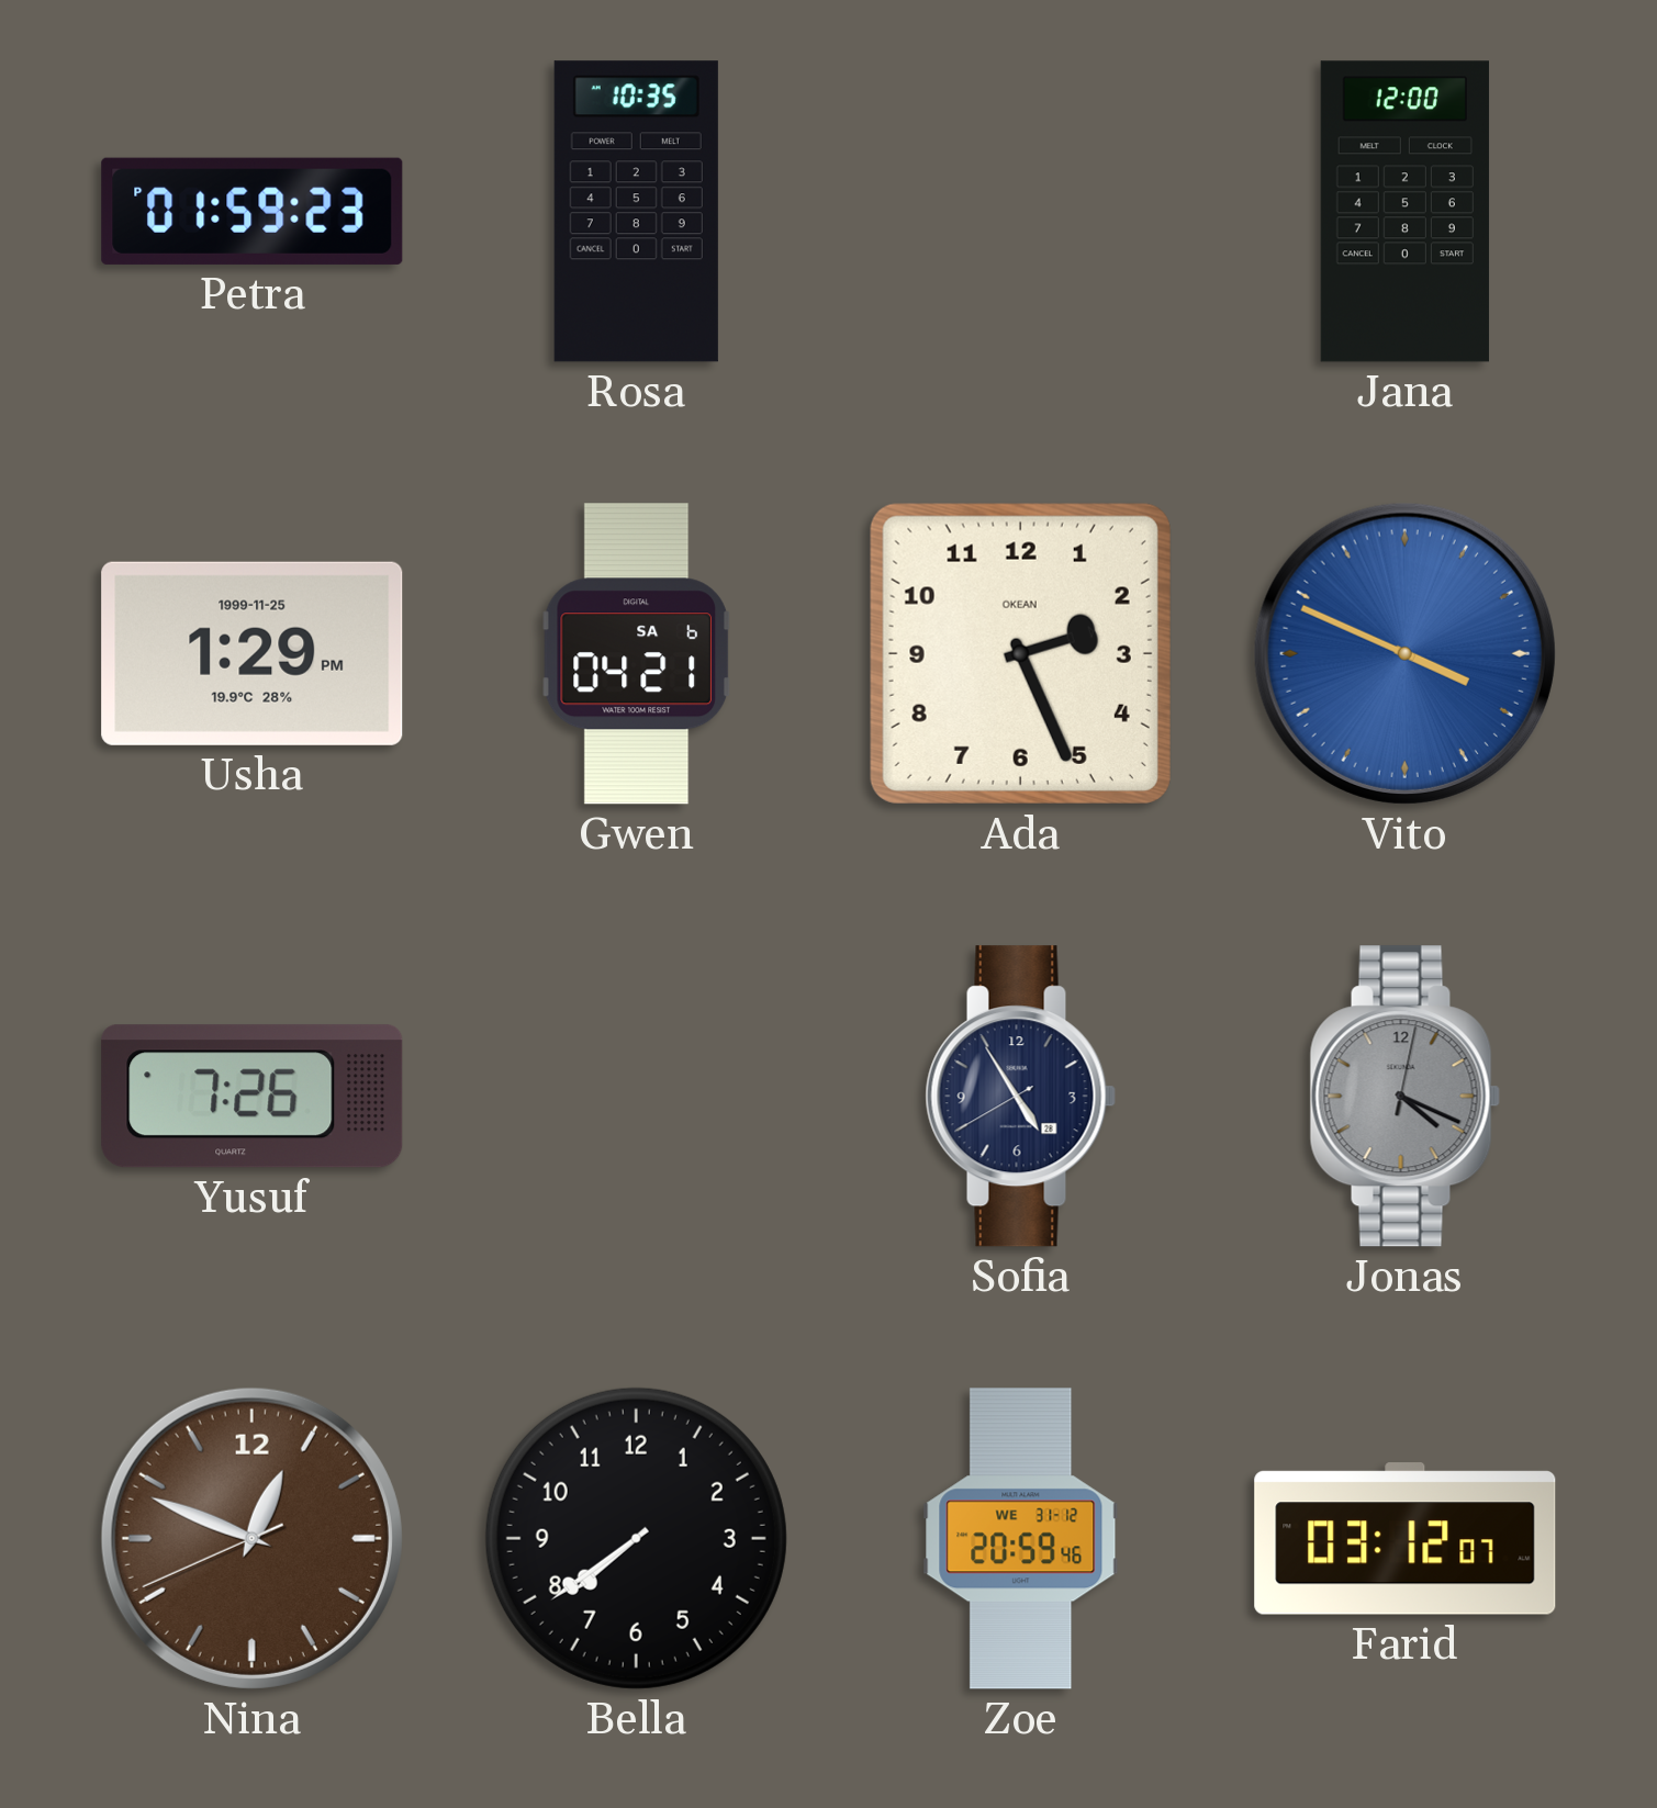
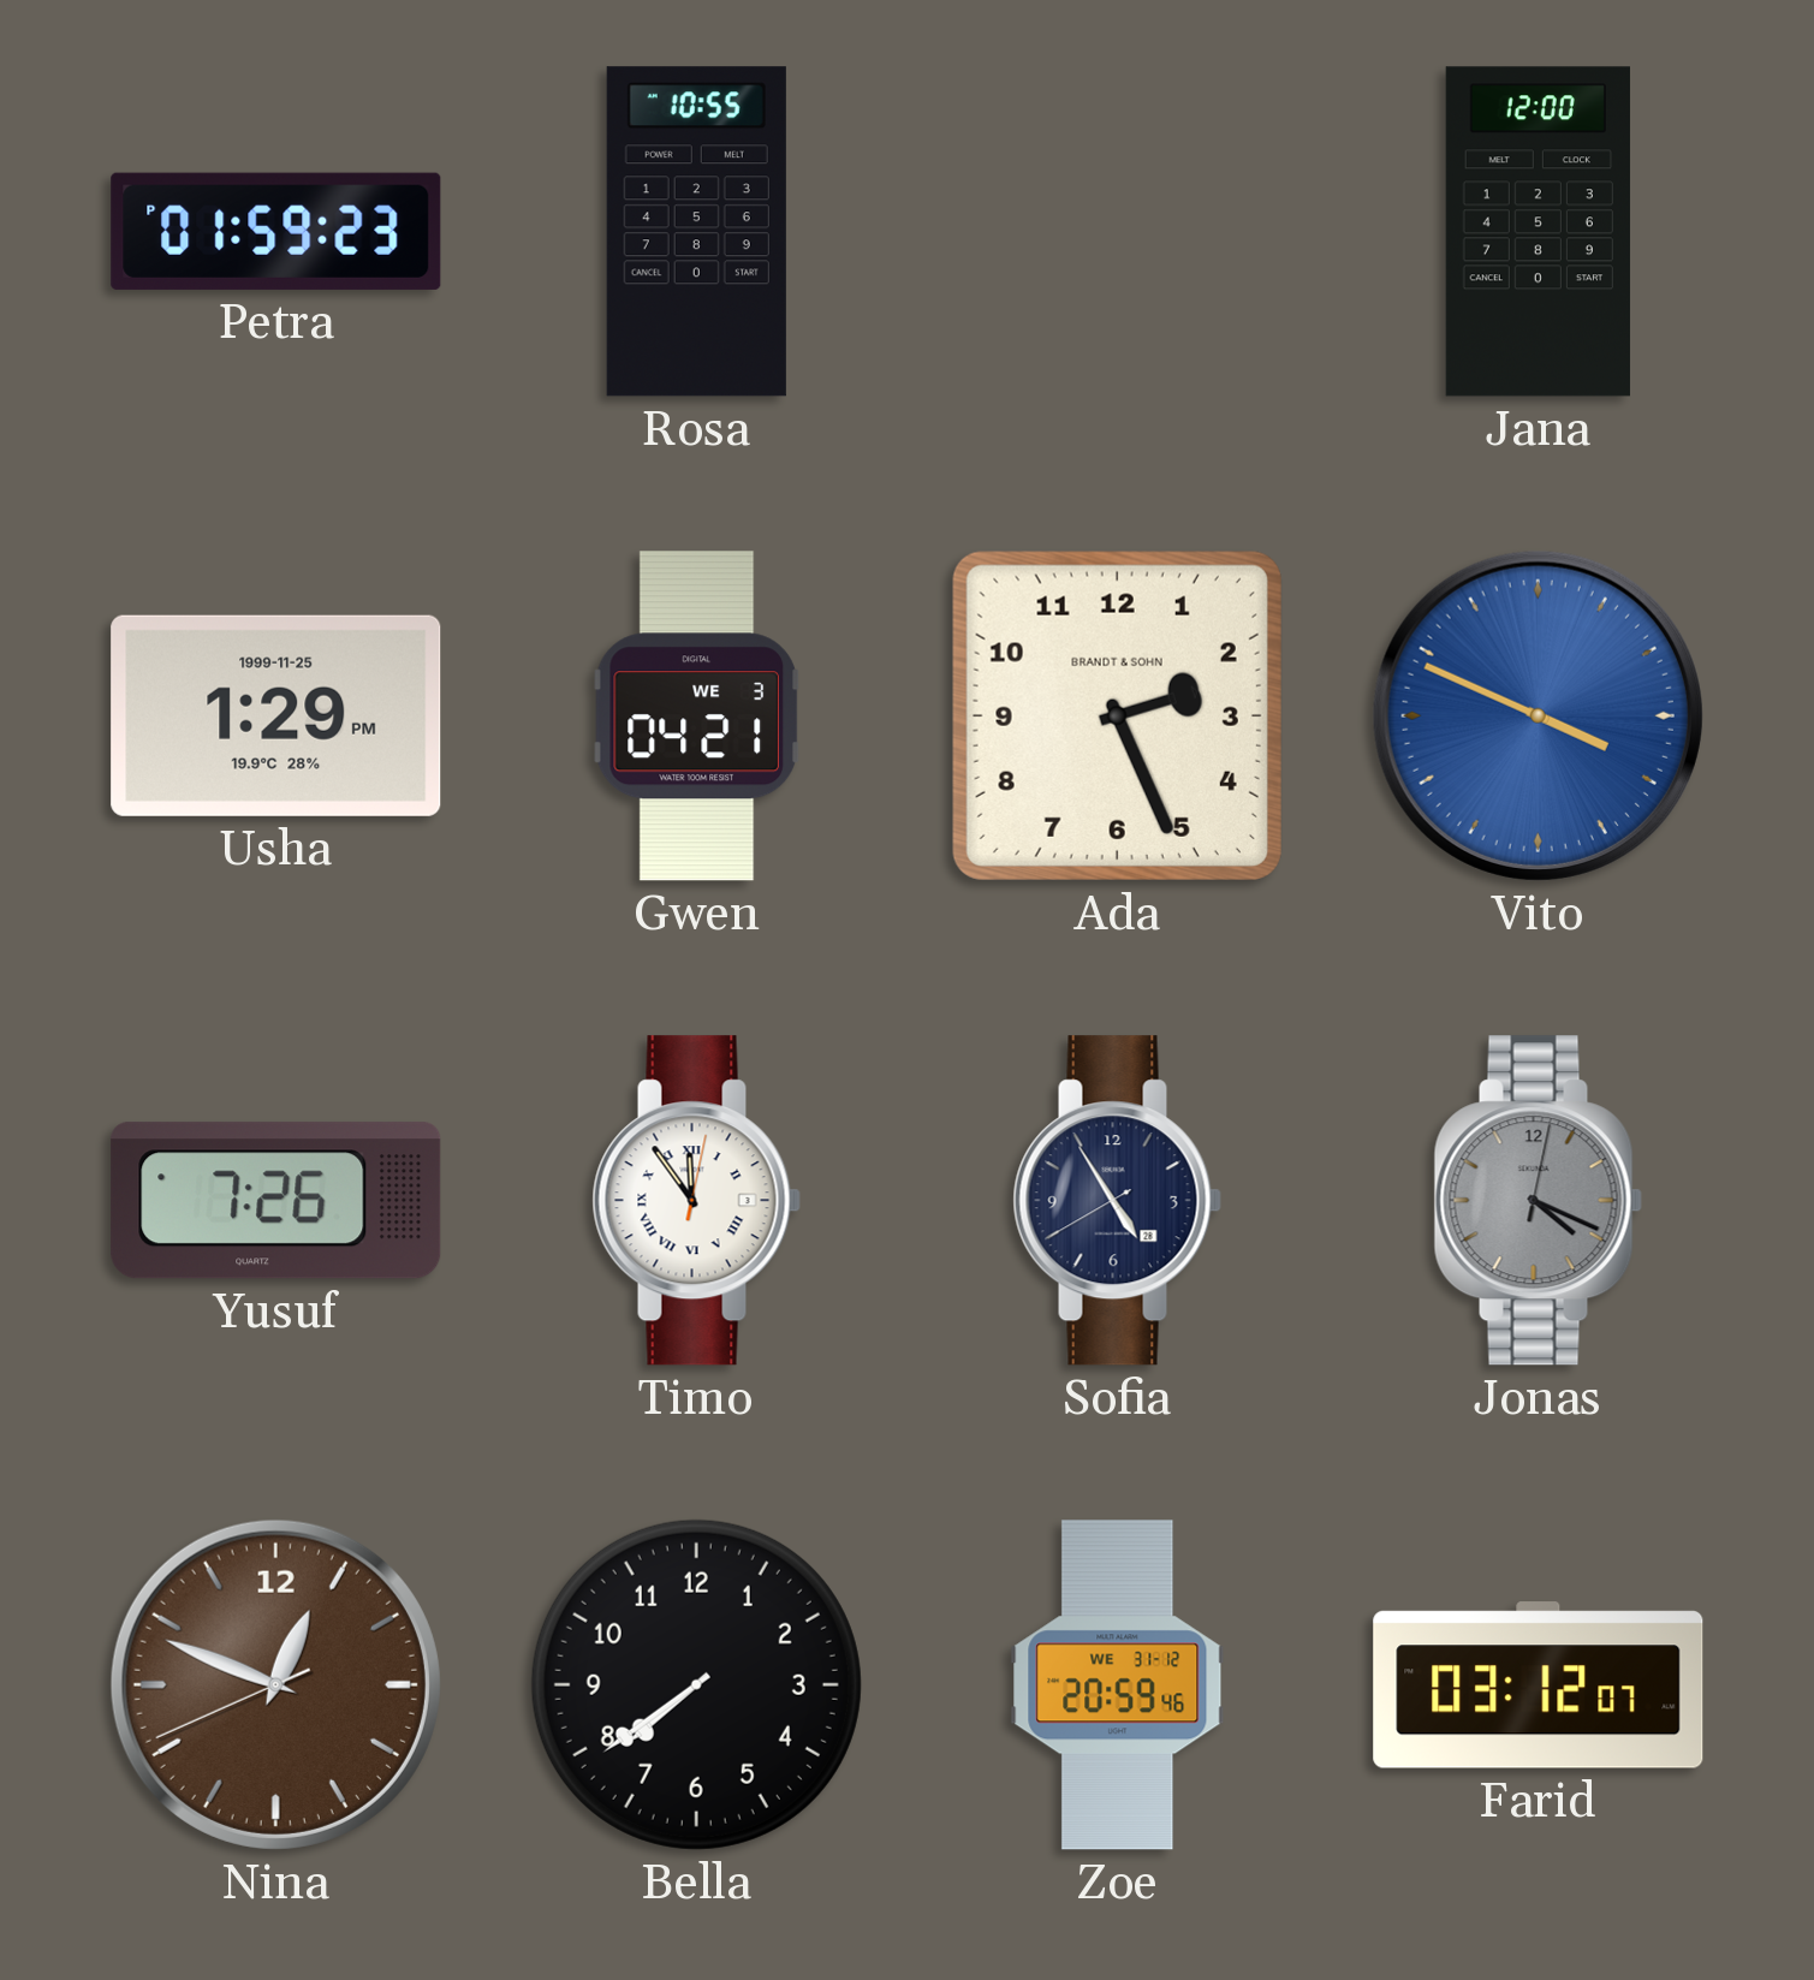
Rosa: 10:35 -> 10:55
Gwen date: SA 6 -> WE 3
Ada brand: OKEAN -> BRANDT & SOHN
Timo: none -> 11:54
